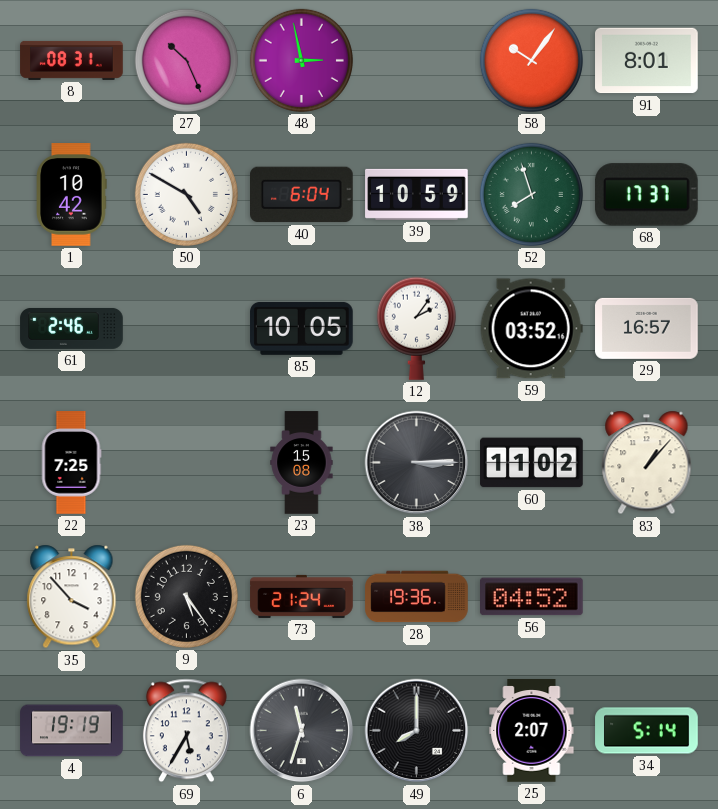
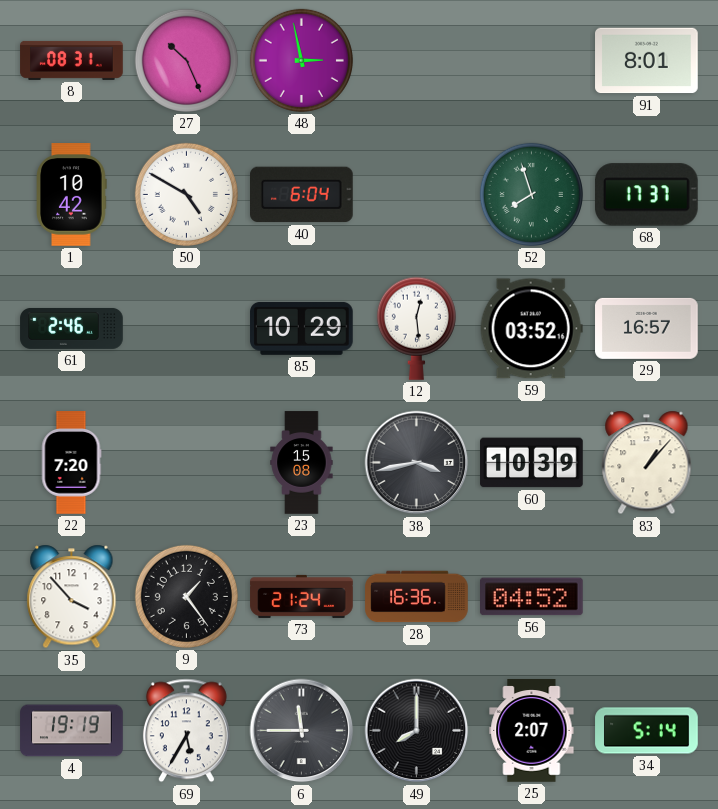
58: 10:06 -> none
39: 10:59 -> none
85: 10:05 -> 10:29
12: 2:06 -> 12:29
22: 7:25 -> 7:20
38: 3:15 -> 3:43
60: 11:02 -> 10:39
9: 5:24 -> 1:24
28: 19:36 -> 16:36
6: 11:33 -> 11:45
